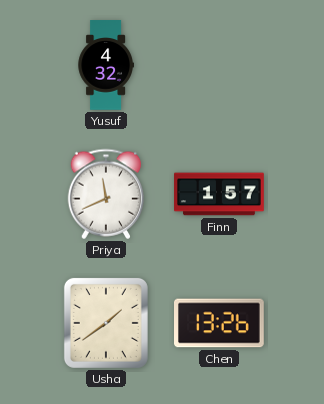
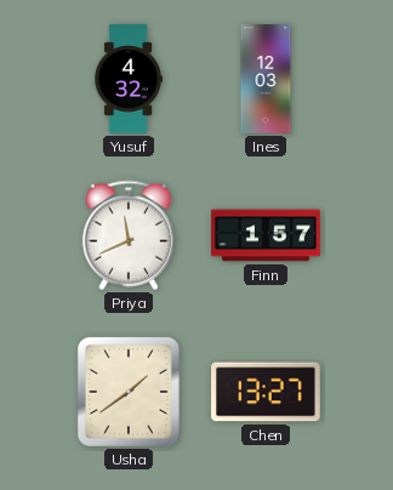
Ines: none -> 12:03
Chen: 13:26 -> 13:27
